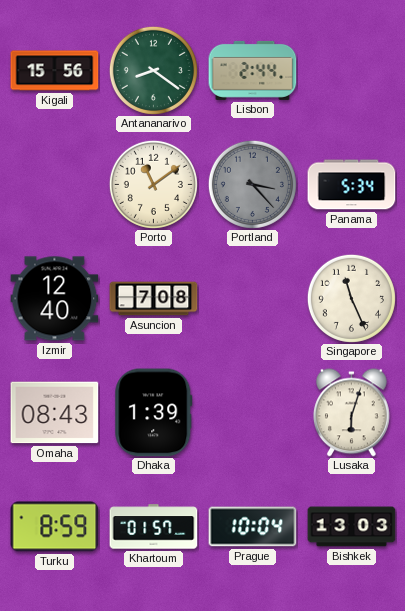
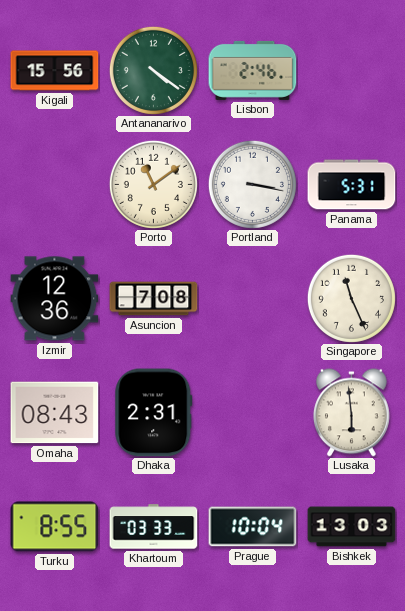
Antananarivo: 8:21 -> 4:21
Lisbon: 2:44 -> 2:46
Portland: 3:23 -> 3:17
Portland dial: grey -> white
Panama: 5:34 -> 5:31
Izmir: 12:40 -> 12:36
Dhaka: 1:39 -> 2:31
Lusaka: 6:03 -> 5:59
Turku: 8:59 -> 8:55
Khartoum: 01:57 -> 03:33
